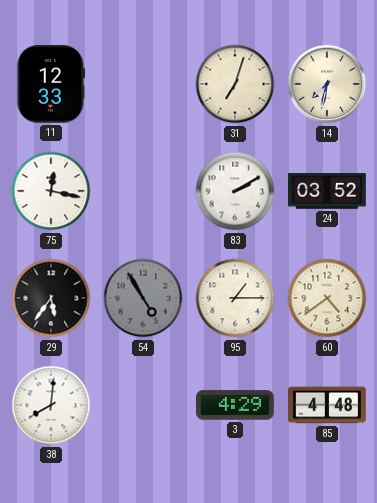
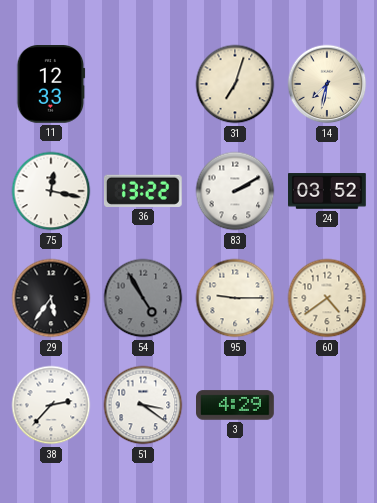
36: none -> 13:22
95: 1:15 -> 9:15
38: 8:01 -> 2:37
51: none -> 3:21
85: 4:48 -> none
